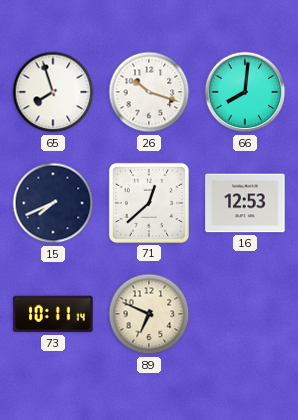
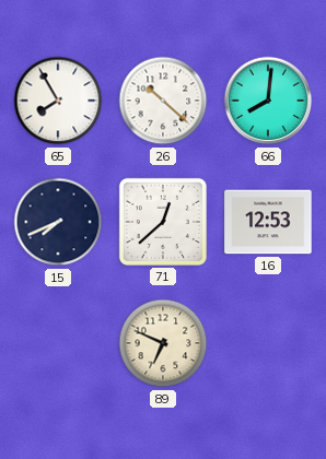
65: 7:57 -> 7:55
26: 10:18 -> 10:22
73: 10:11 -> none
